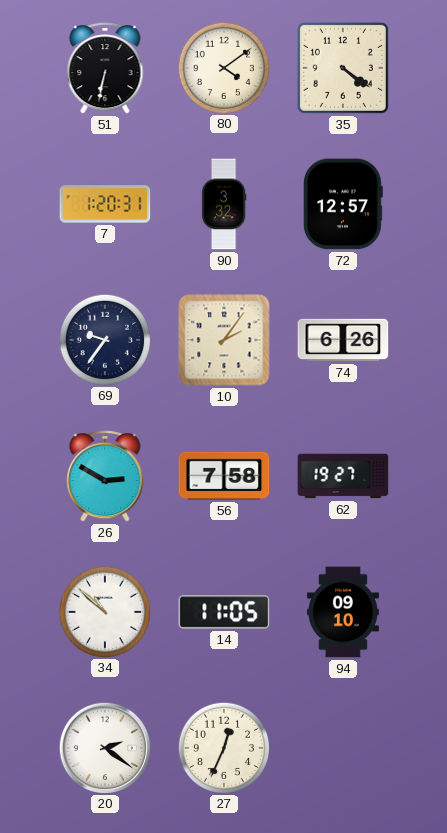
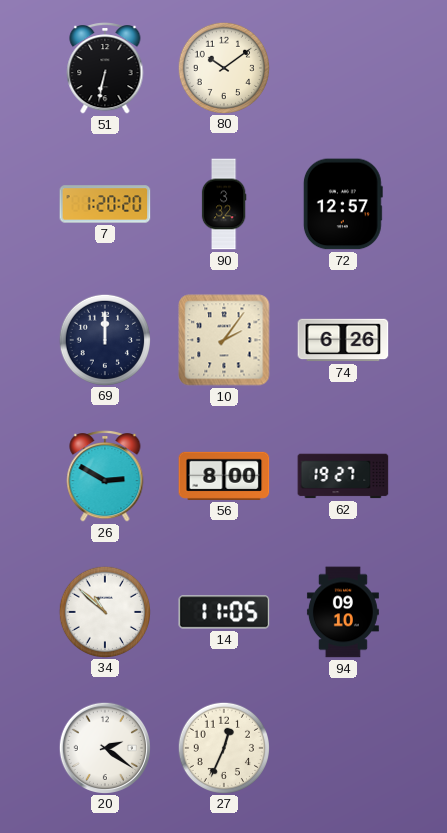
80: 4:09 -> 10:09
35: 4:21 -> none
7: 1:20:31 -> 1:20:20
69: 9:36 -> 12:00
56: 7:58 -> 8:00
